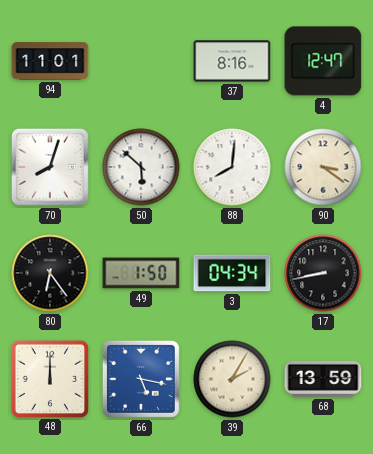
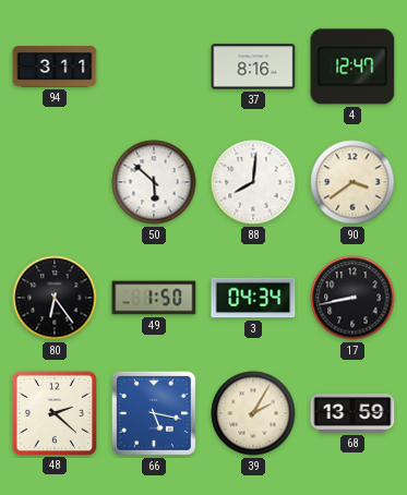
94: 11:01 -> 3:11
70: 8:03 -> none
90: 3:21 -> 3:39
48: 12:00 -> 2:22
